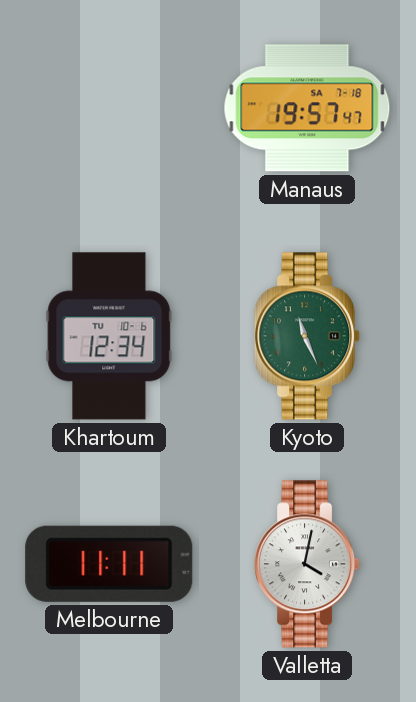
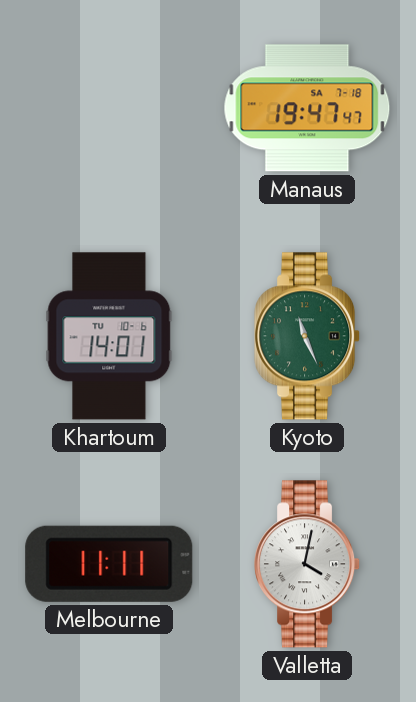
Manaus: 19:57 -> 19:47
Khartoum: 12:34 -> 14:01
